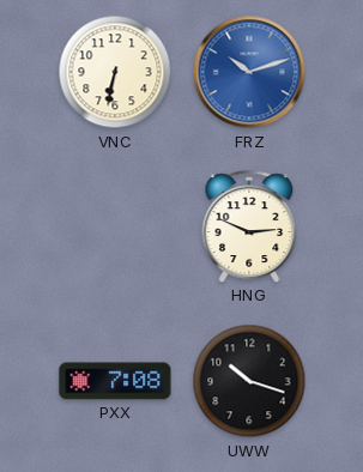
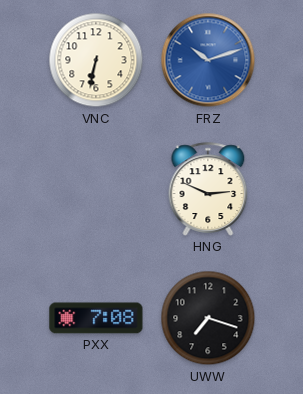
UWW: 10:18 -> 7:18
